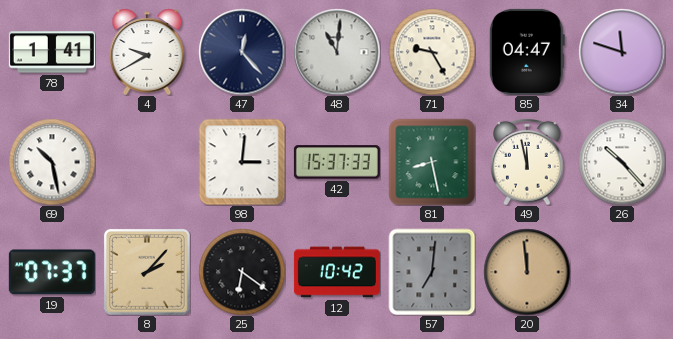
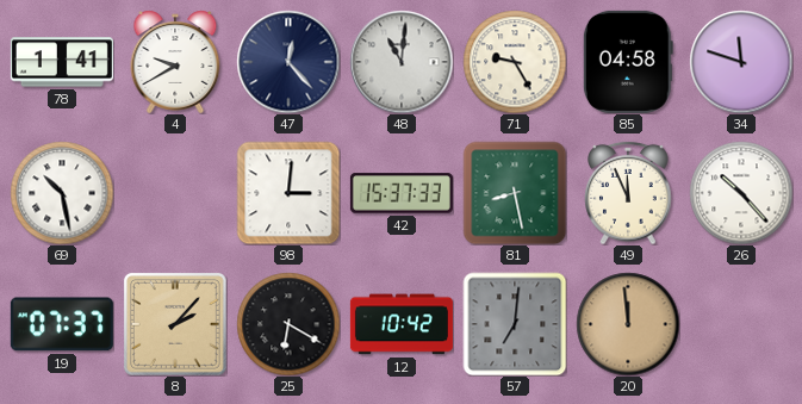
85: 04:47 -> 04:58
49: 11:58 -> 11:56
25: 6:21 -> 6:20
